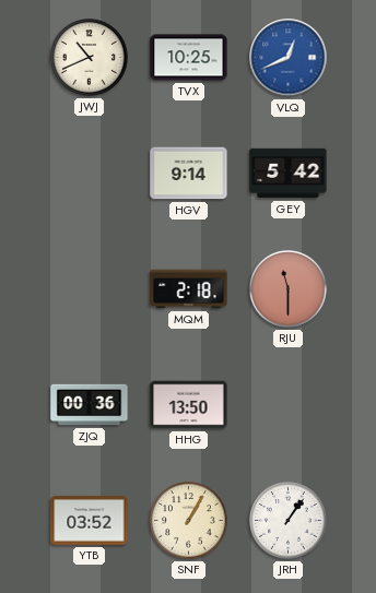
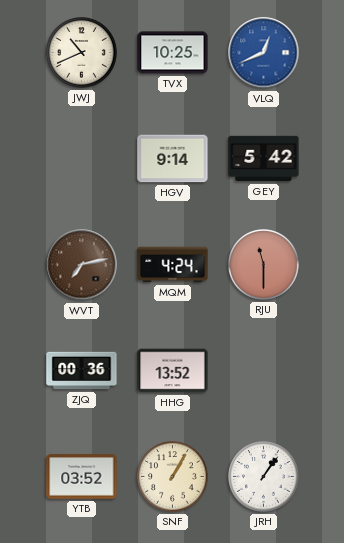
WVT: none -> 7:13
MQM: 2:18 -> 4:24
HHG: 13:50 -> 13:52
